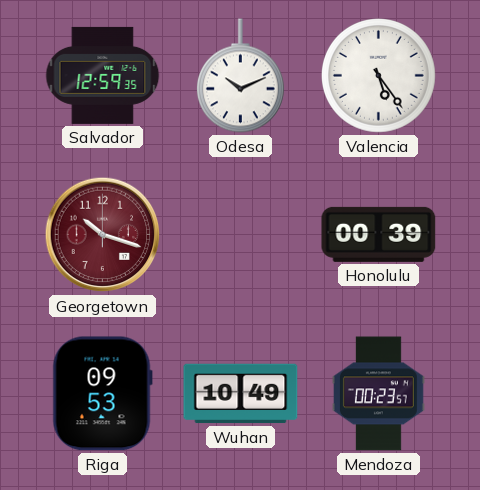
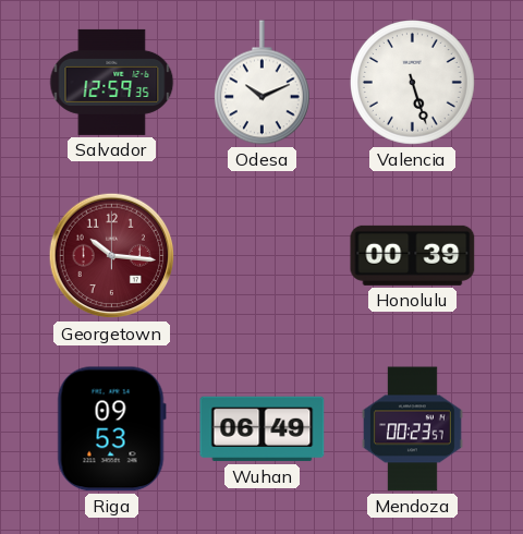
Valencia: 5:24 -> 5:27
Georgetown: 10:18 -> 10:16
Wuhan: 10:49 -> 06:49
